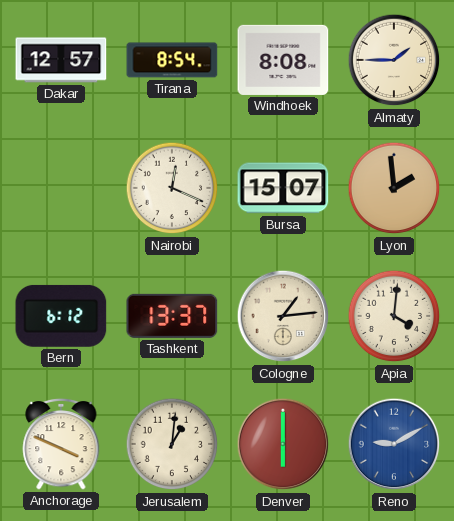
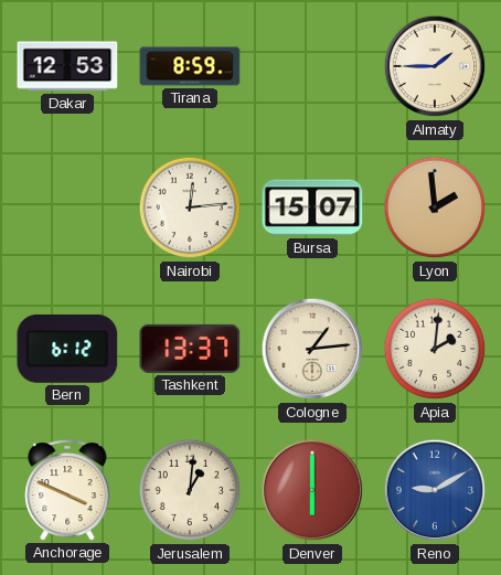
Dakar: 12:57 -> 12:53
Tirana: 8:54 -> 8:59
Windhoek: 8:08 -> none
Nairobi: 12:19 -> 12:14
Apia: 4:01 -> 2:01
